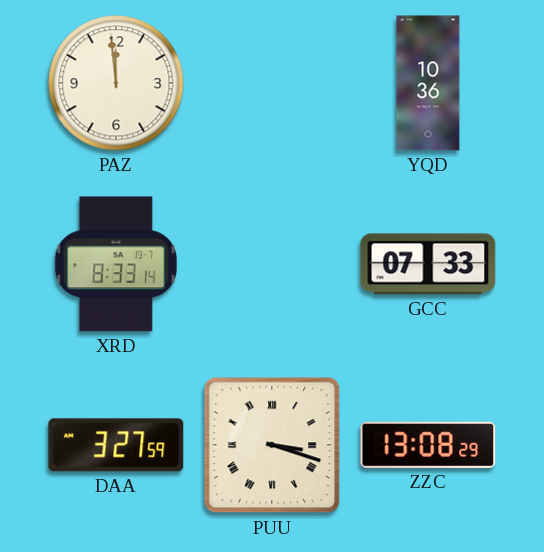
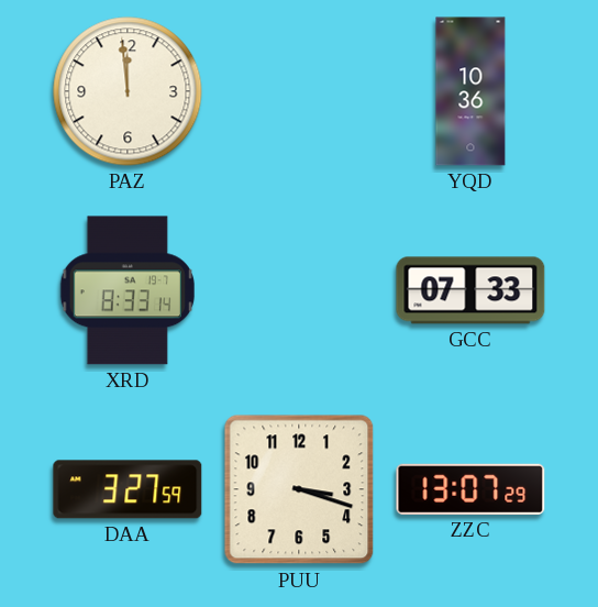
PUU numerals: Roman -> Arabic
ZZC: 13:08 -> 13:07
